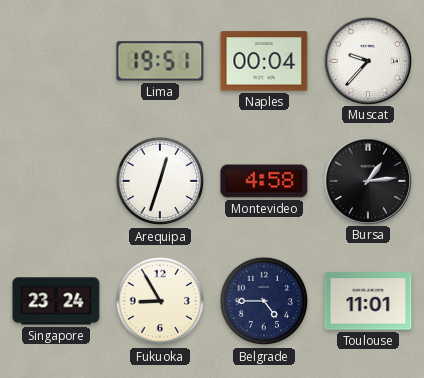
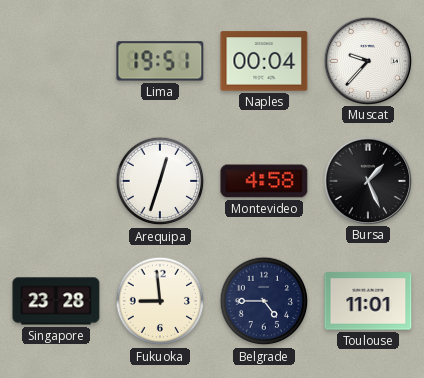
Bursa: 1:14 -> 1:26
Singapore: 23:24 -> 23:28
Fukuoka: 8:55 -> 8:59
